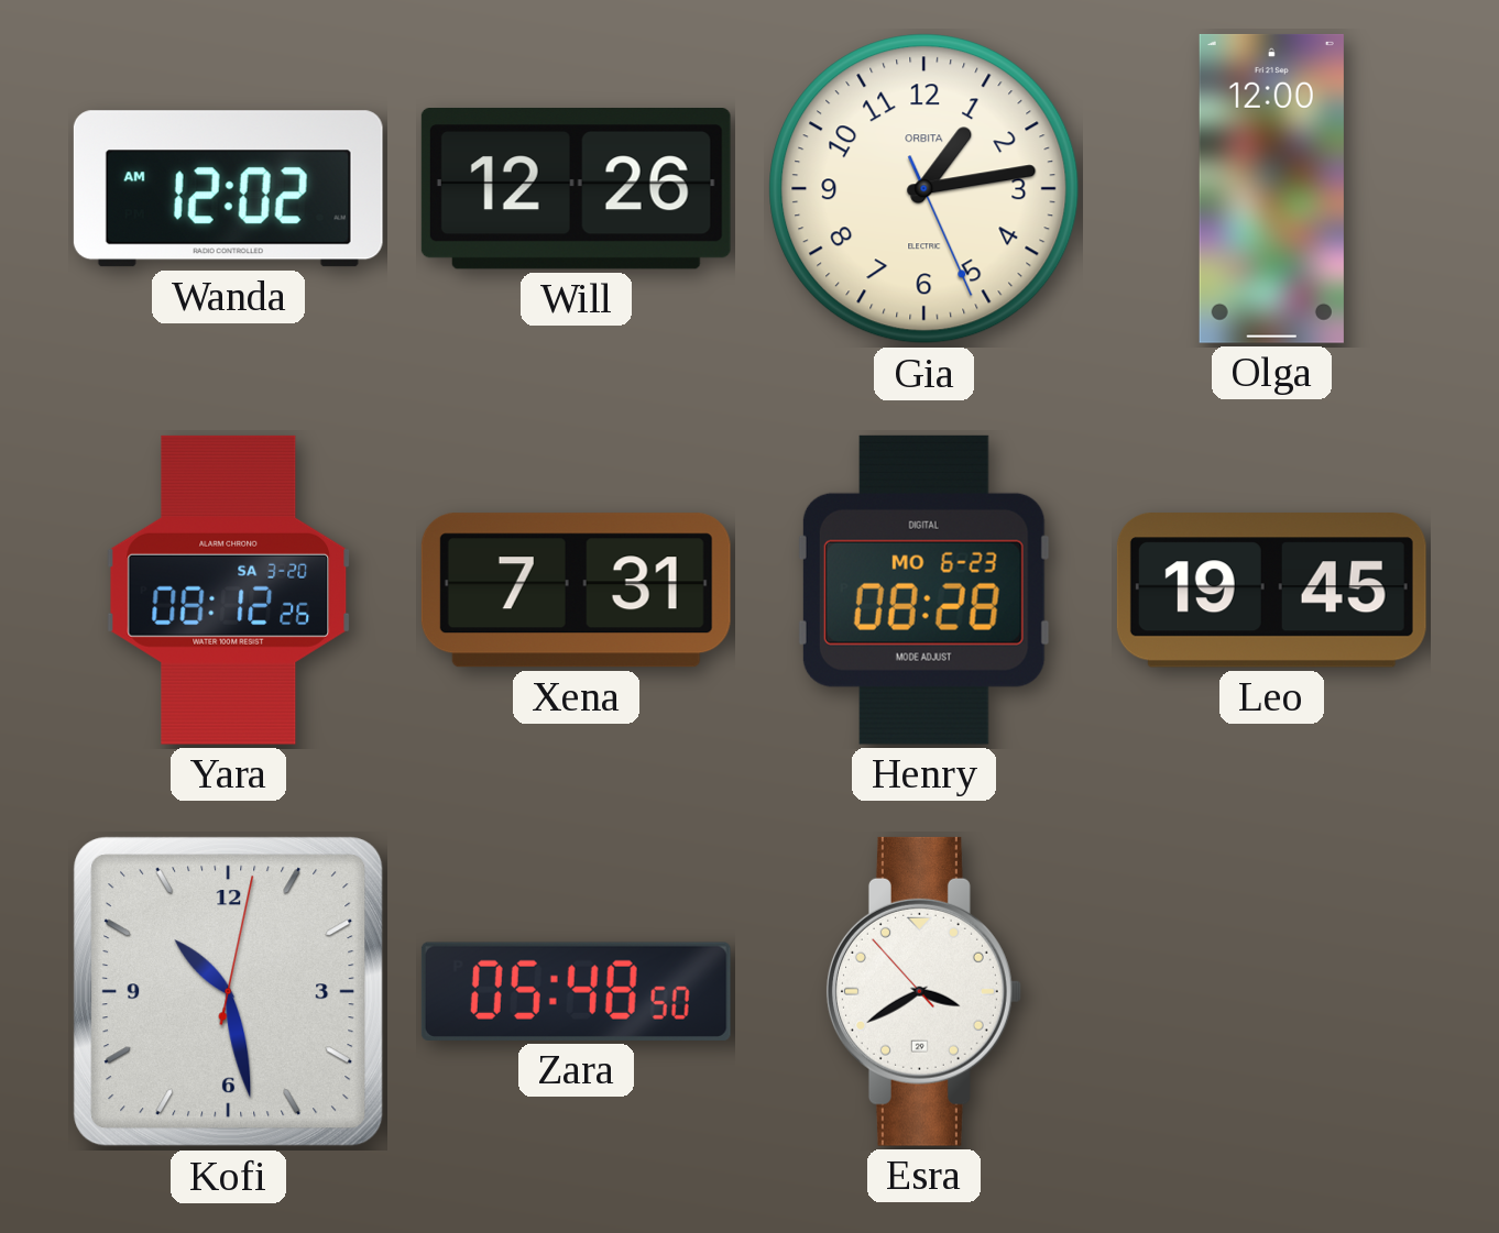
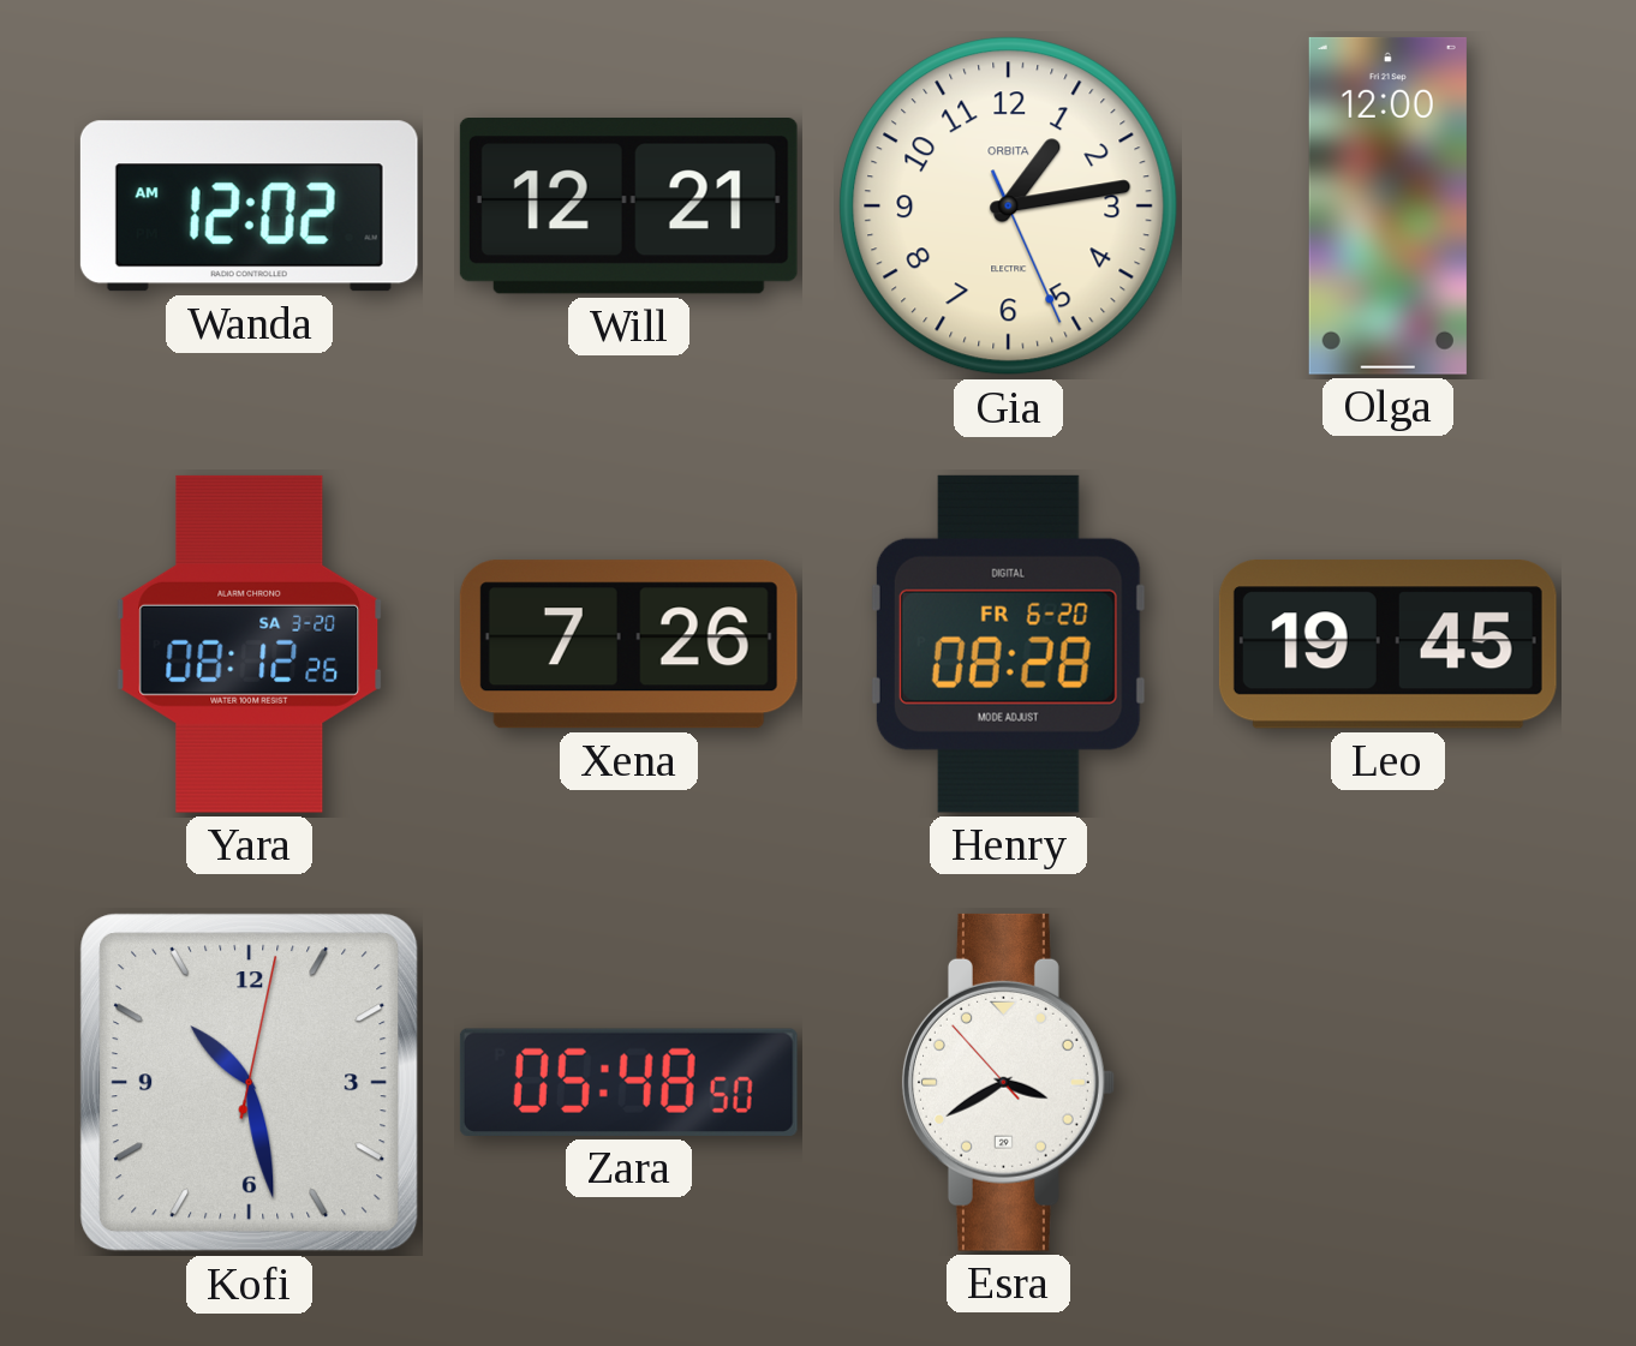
Will: 12:26 -> 12:21
Xena: 7:31 -> 7:26
Henry date: MO 6-23 -> FR 6-20
